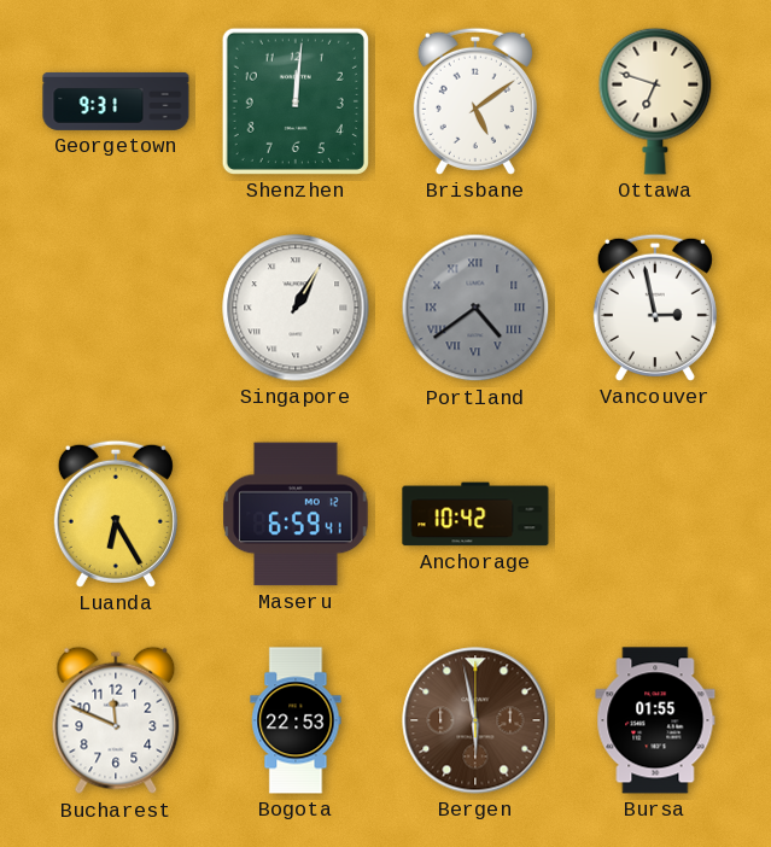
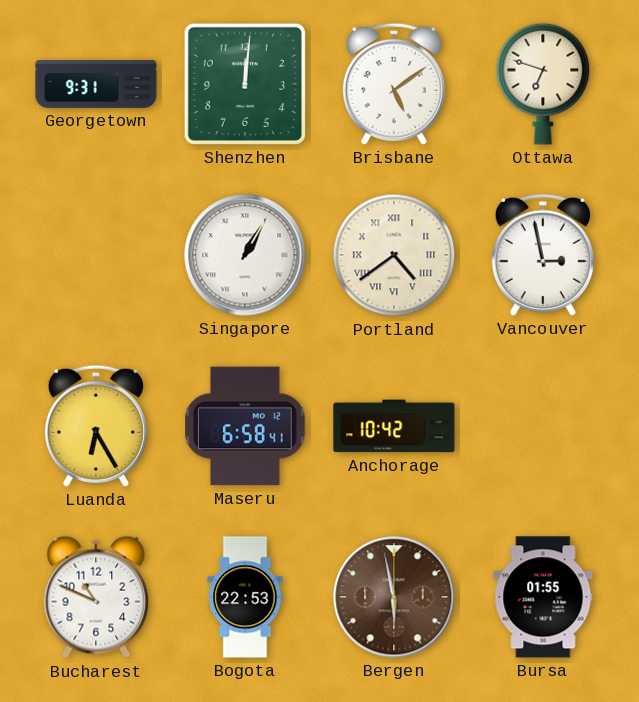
Portland dial: grey -> cream
Maseru: 6:59 -> 6:58
Bucharest: 11:49 -> 10:49
